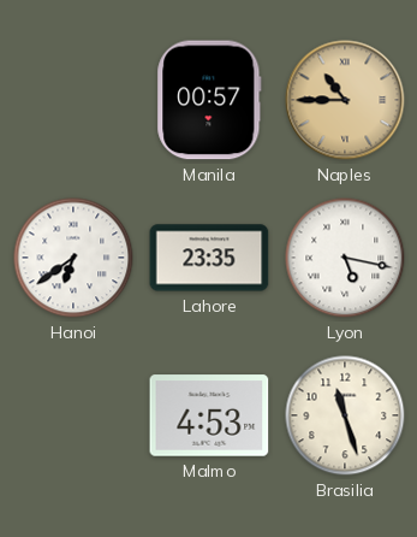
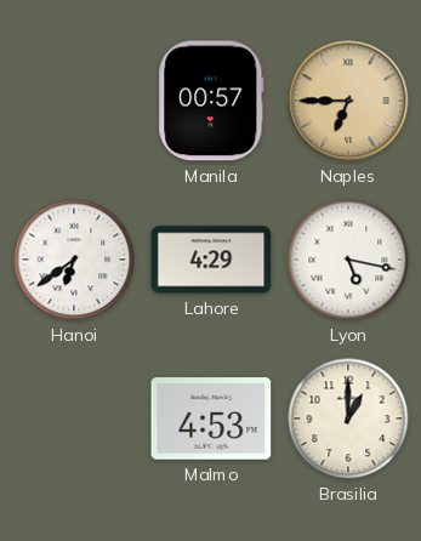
Naples: 10:45 -> 6:45
Lahore: 23:35 -> 4:29
Brasilia: 11:27 -> 1:00
